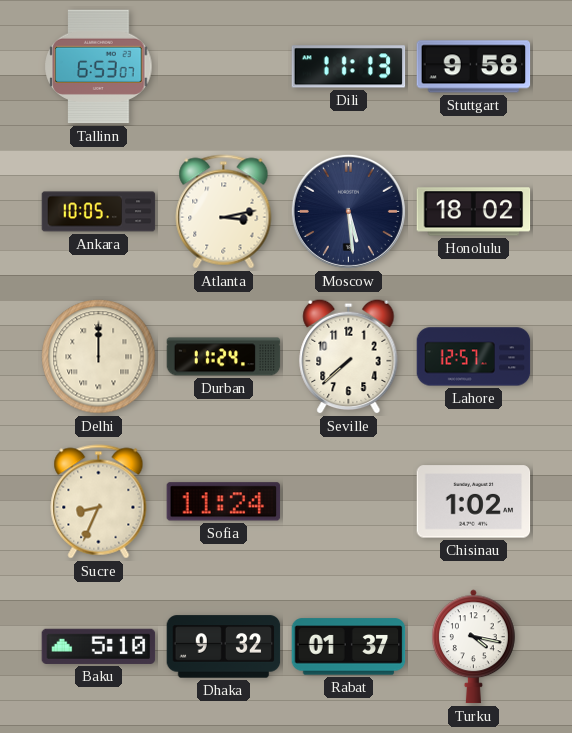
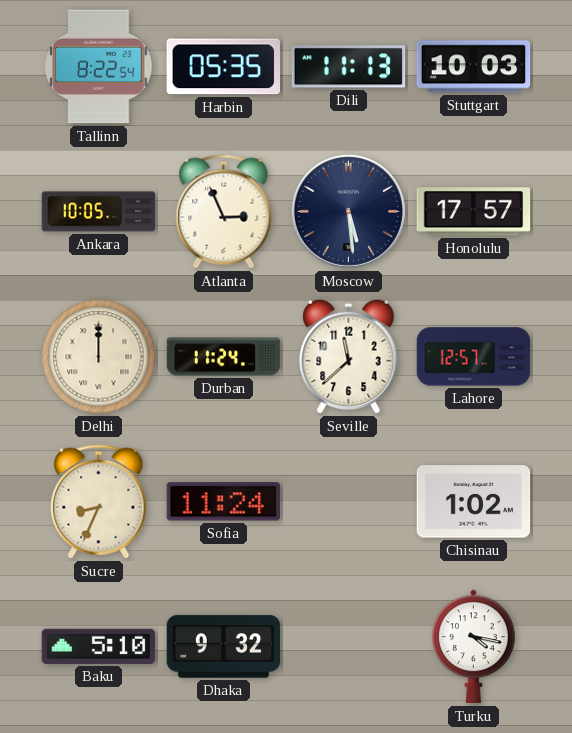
Tallinn: 6:53 -> 8:22
Harbin: none -> 05:35
Stuttgart: 9:58 -> 10:03
Atlanta: 3:13 -> 2:56
Honolulu: 18:02 -> 17:57
Seville: 7:38 -> 11:38
Rabat: 01:37 -> none
